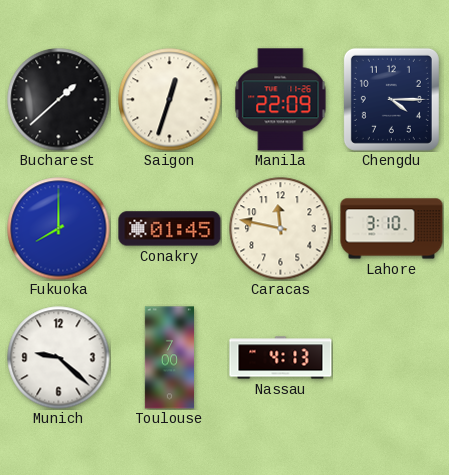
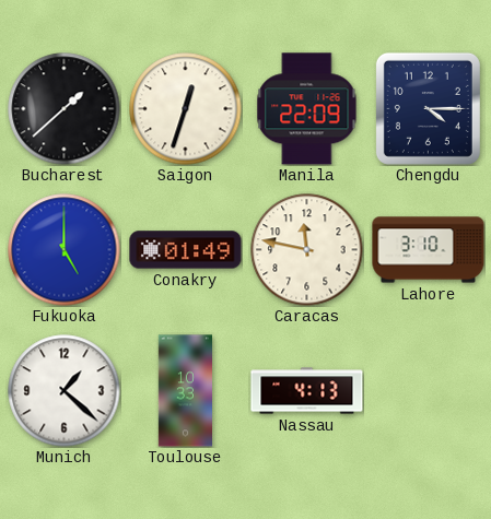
Fukuoka: 8:00 -> 5:00
Conakry: 01:45 -> 01:49
Munich: 9:22 -> 1:22
Toulouse: 7:00 -> 10:33
